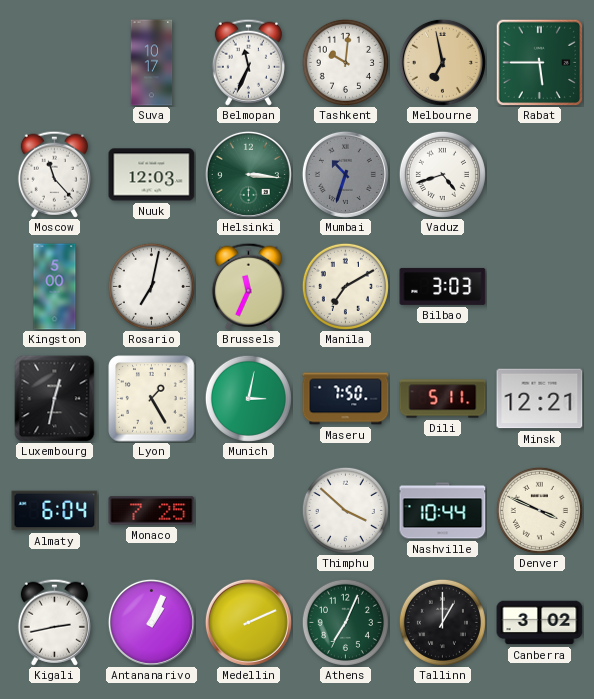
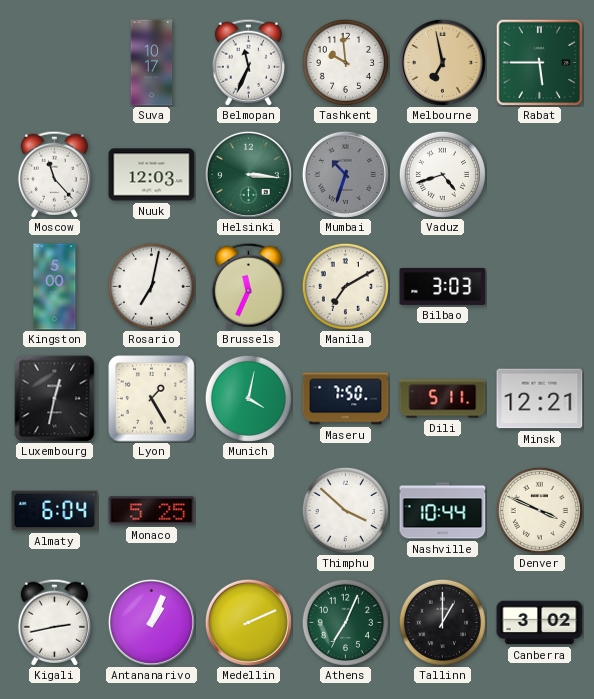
Tashkent: 10:01 -> 9:59
Munich: 3:02 -> 4:02
Monaco: 7:25 -> 5:25
